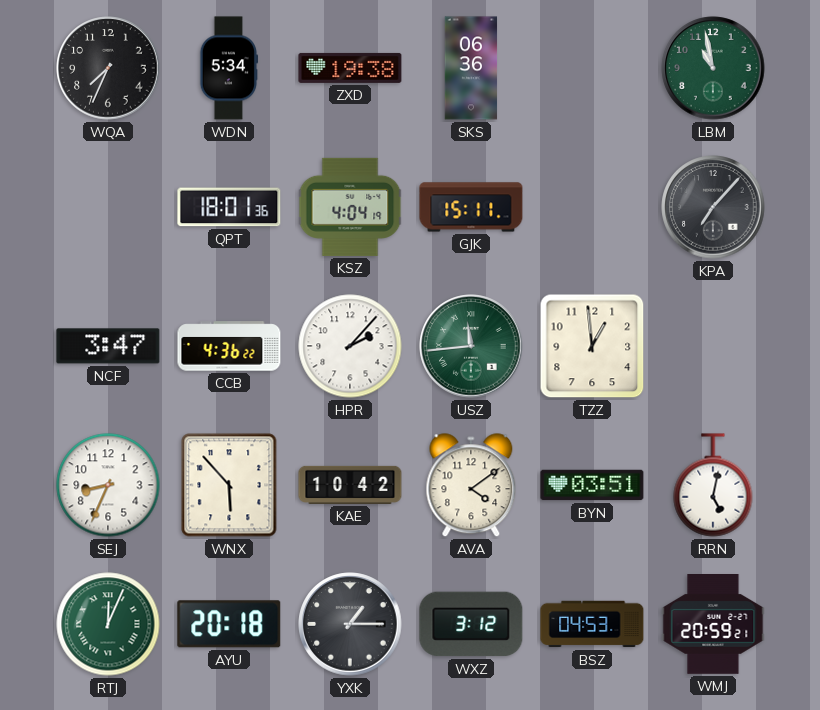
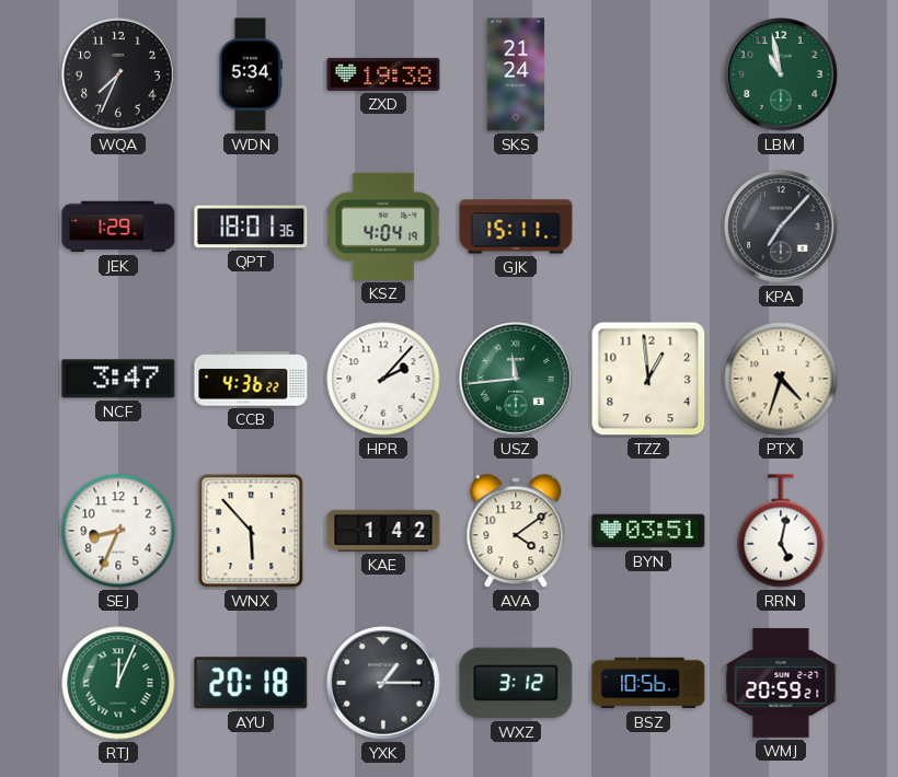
SKS: 06:36 -> 21:24
JEK: none -> 1:29
PTX: none -> 4:33
KAE: 10:42 -> 1:42
BSZ: 04:53 -> 10:56
